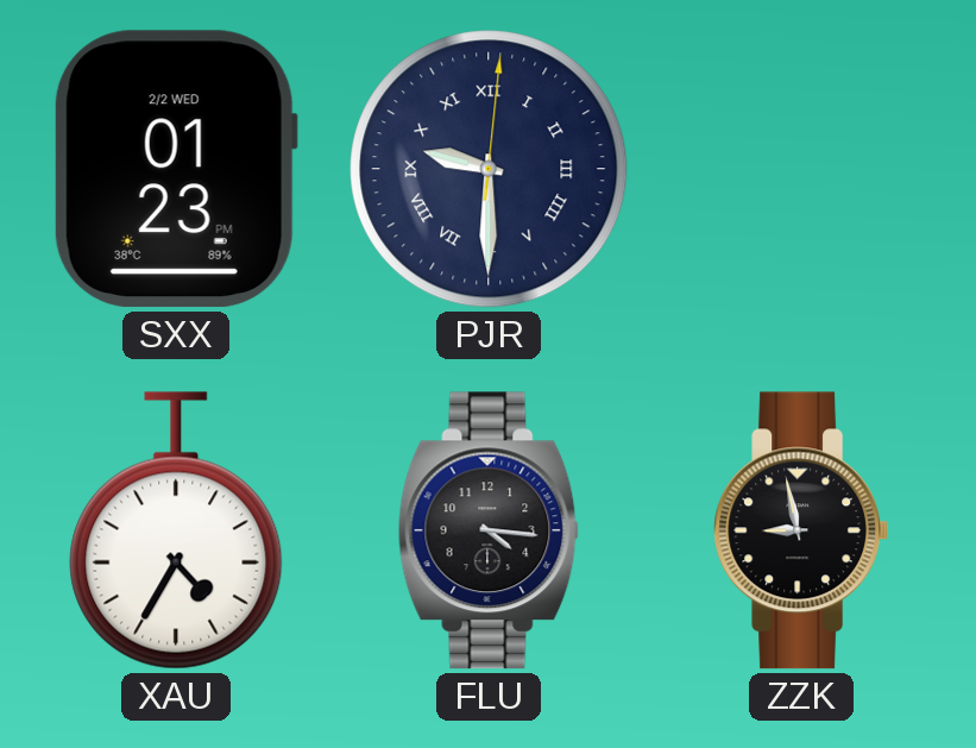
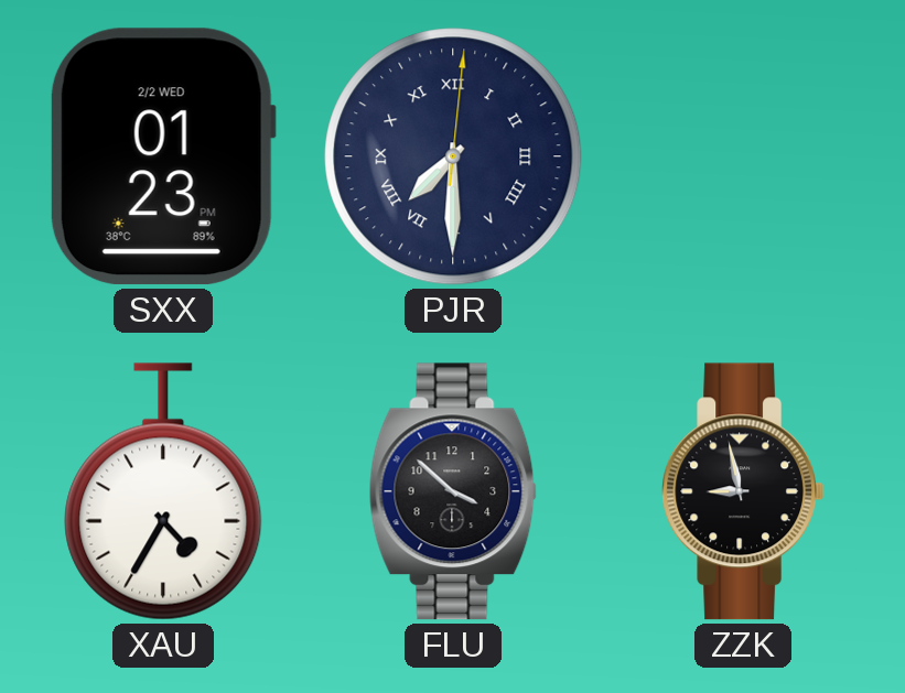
PJR: 9:30 -> 7:30
FLU: 4:16 -> 3:52
